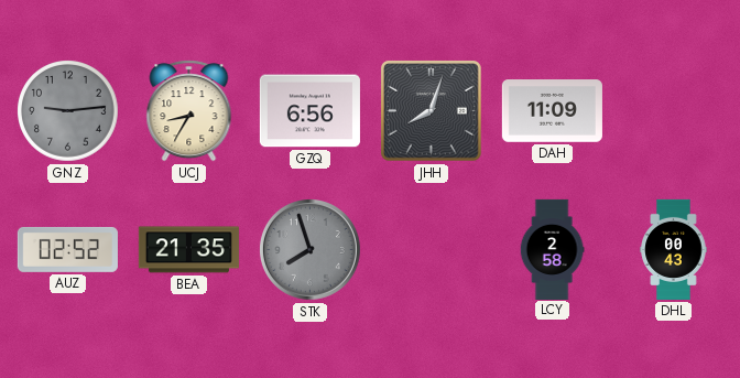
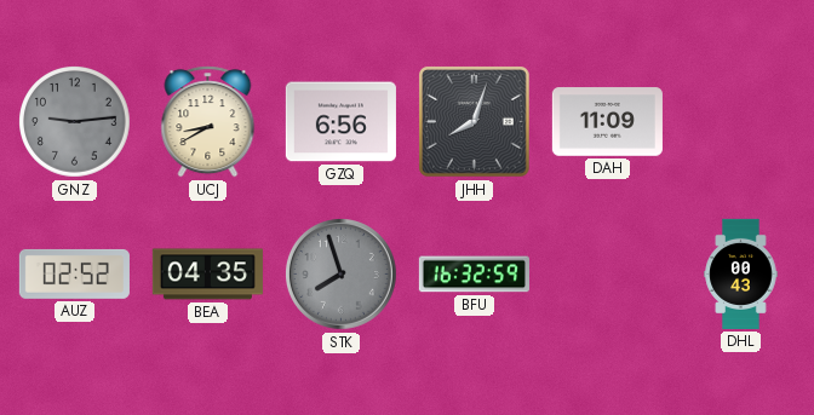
UCJ: 8:35 -> 8:40
BEA: 21:35 -> 04:35
BFU: none -> 16:32
LCY: 2:58 -> none
